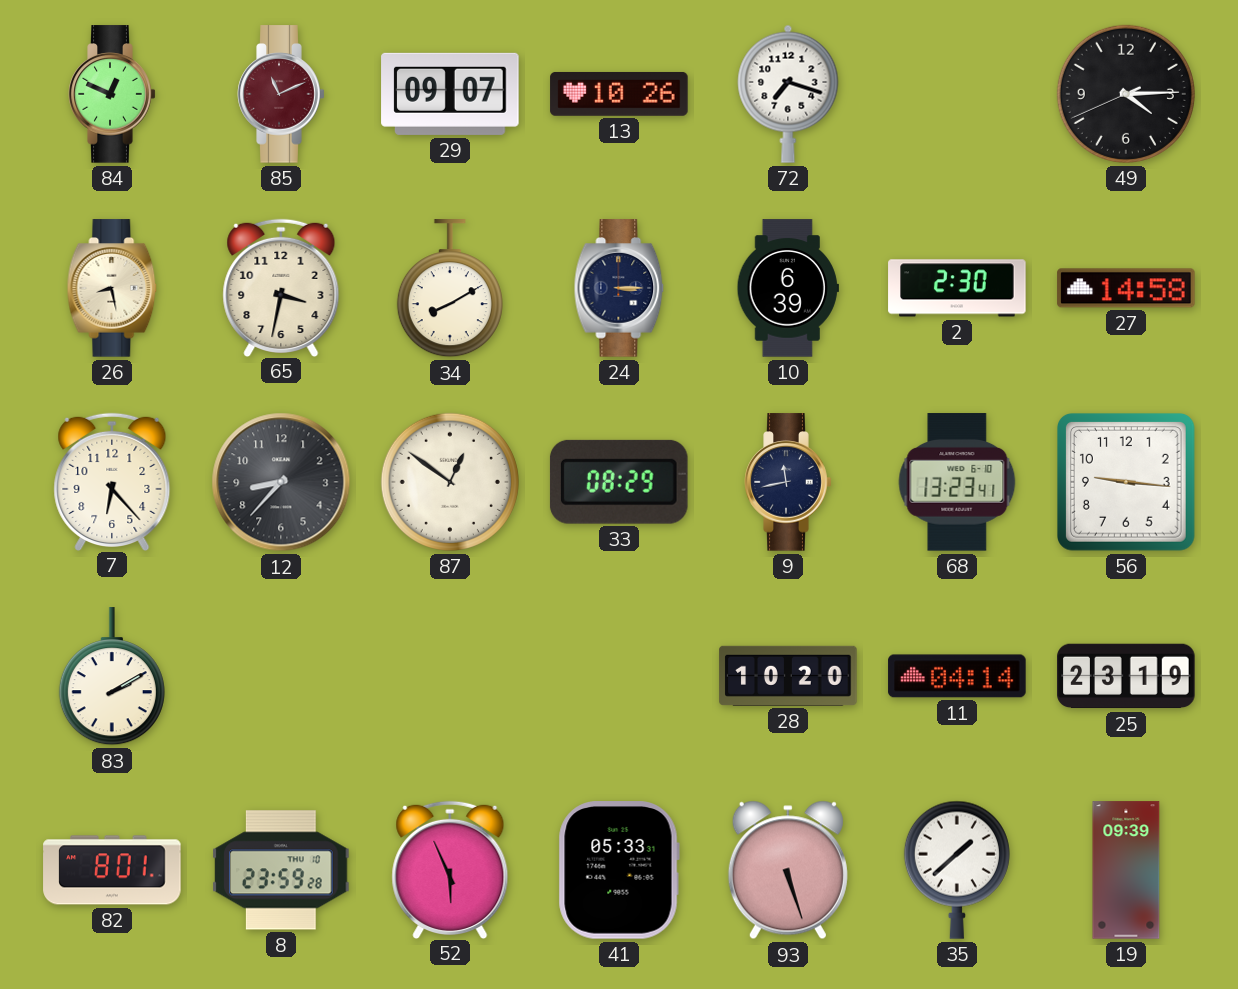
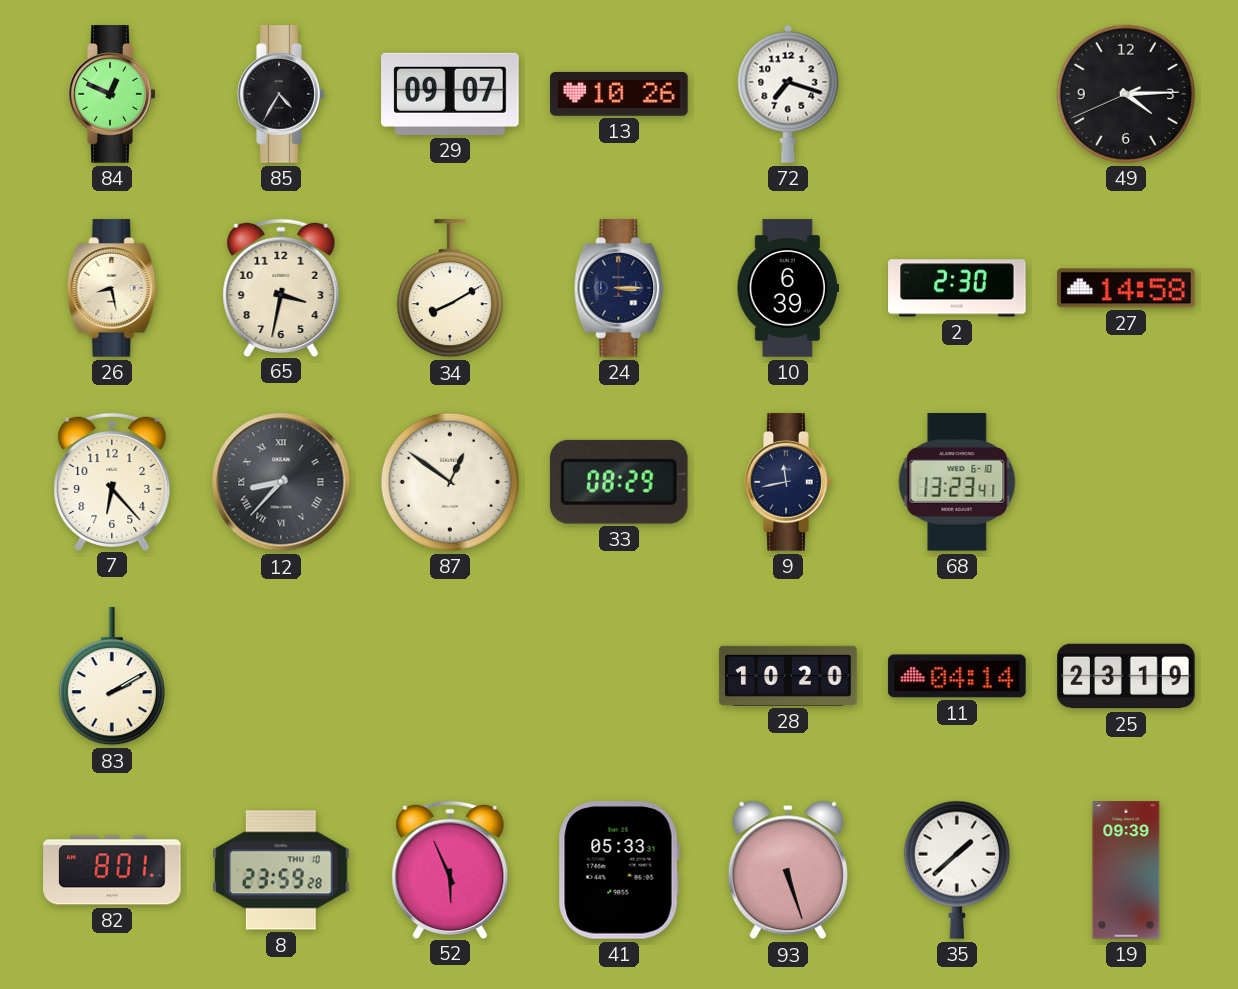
85: 11:11 -> 4:35
85 dial: burgundy -> black
12 numerals: Arabic -> Roman
56: 9:16 -> none
